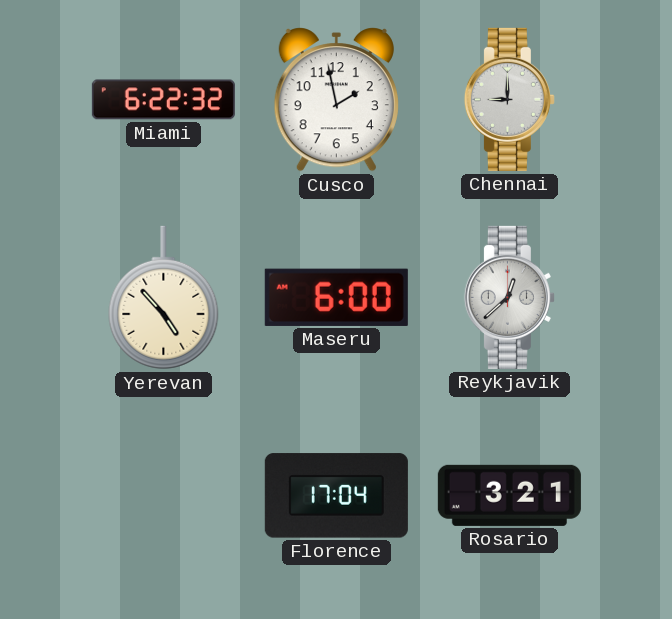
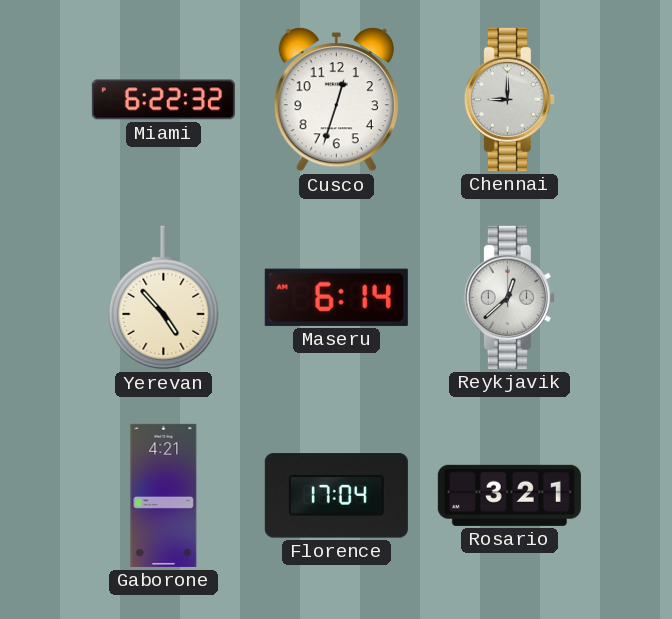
Cusco: 1:58 -> 12:33
Maseru: 6:00 -> 6:14
Gaborone: none -> 4:21
